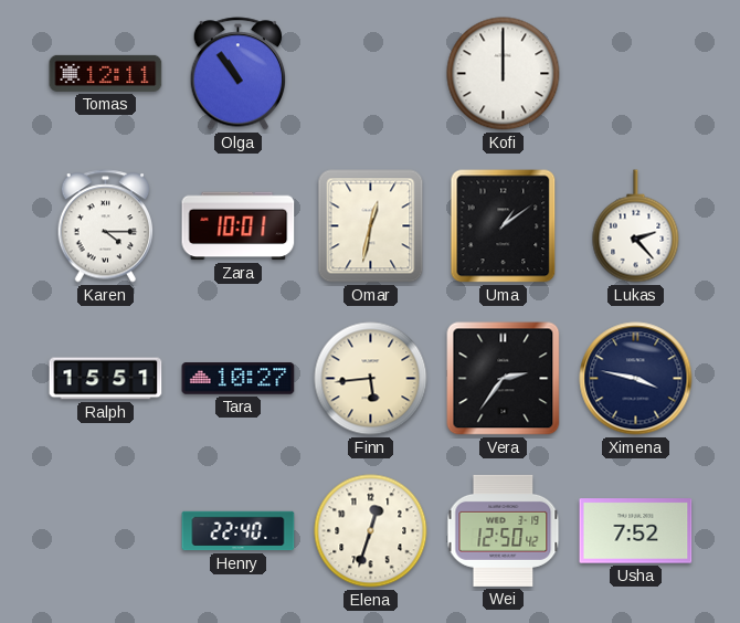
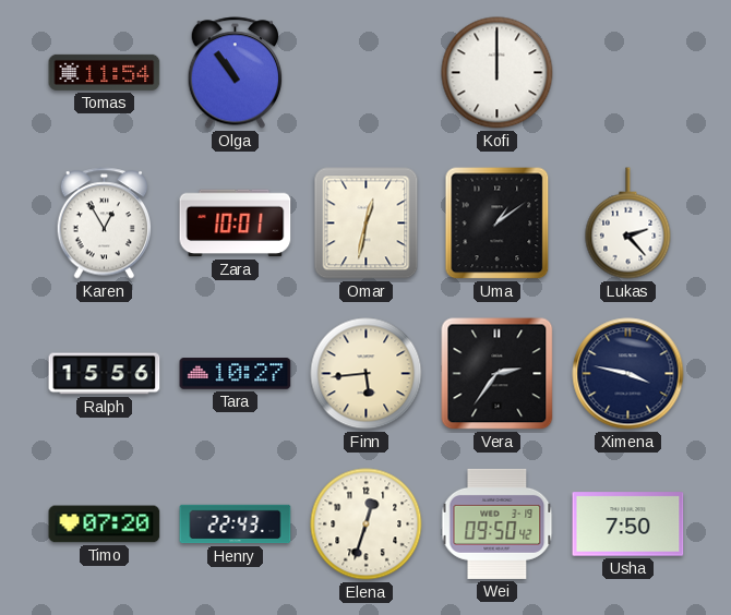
Tomas: 12:11 -> 11:54
Karen: 4:15 -> 12:55
Ralph: 15:51 -> 15:56
Timo: none -> 07:20
Henry: 22:40 -> 22:43
Wei: 12:50 -> 09:50
Usha: 7:52 -> 7:50
